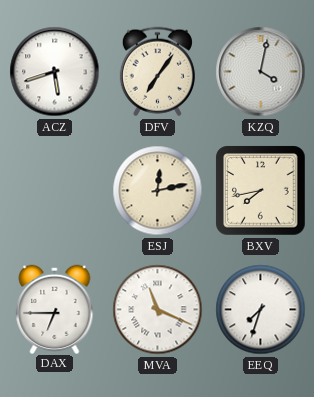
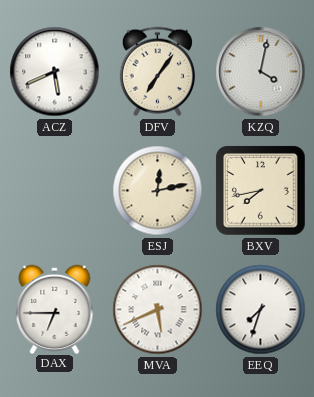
ACZ: 5:42 -> 5:41
MVA: 11:19 -> 5:41
